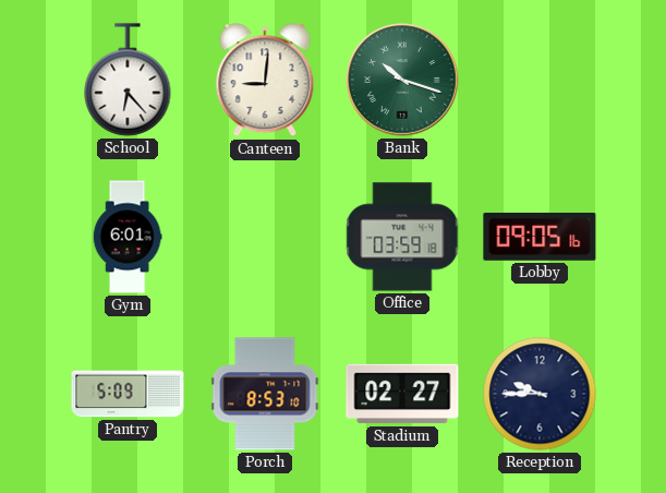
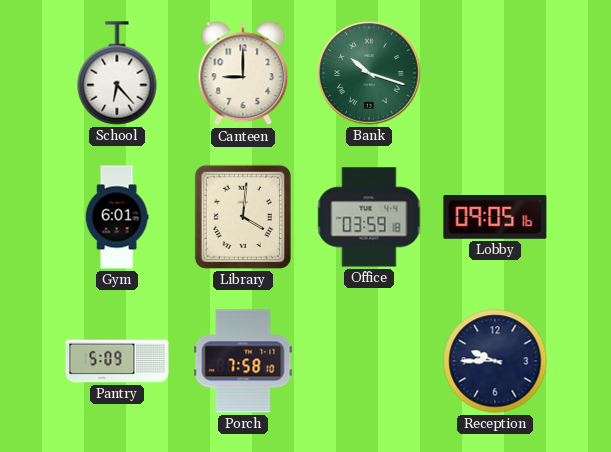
Canteen: 9:01 -> 9:00
Library: none -> 4:01
Porch: 8:53 -> 7:58
Stadium: 02:27 -> none
